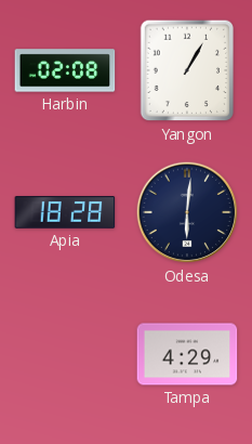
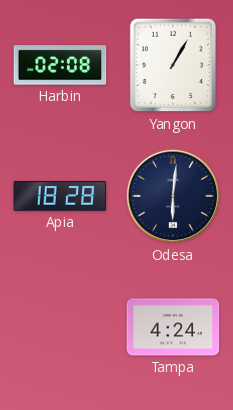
Tampa: 4:29 -> 4:24
